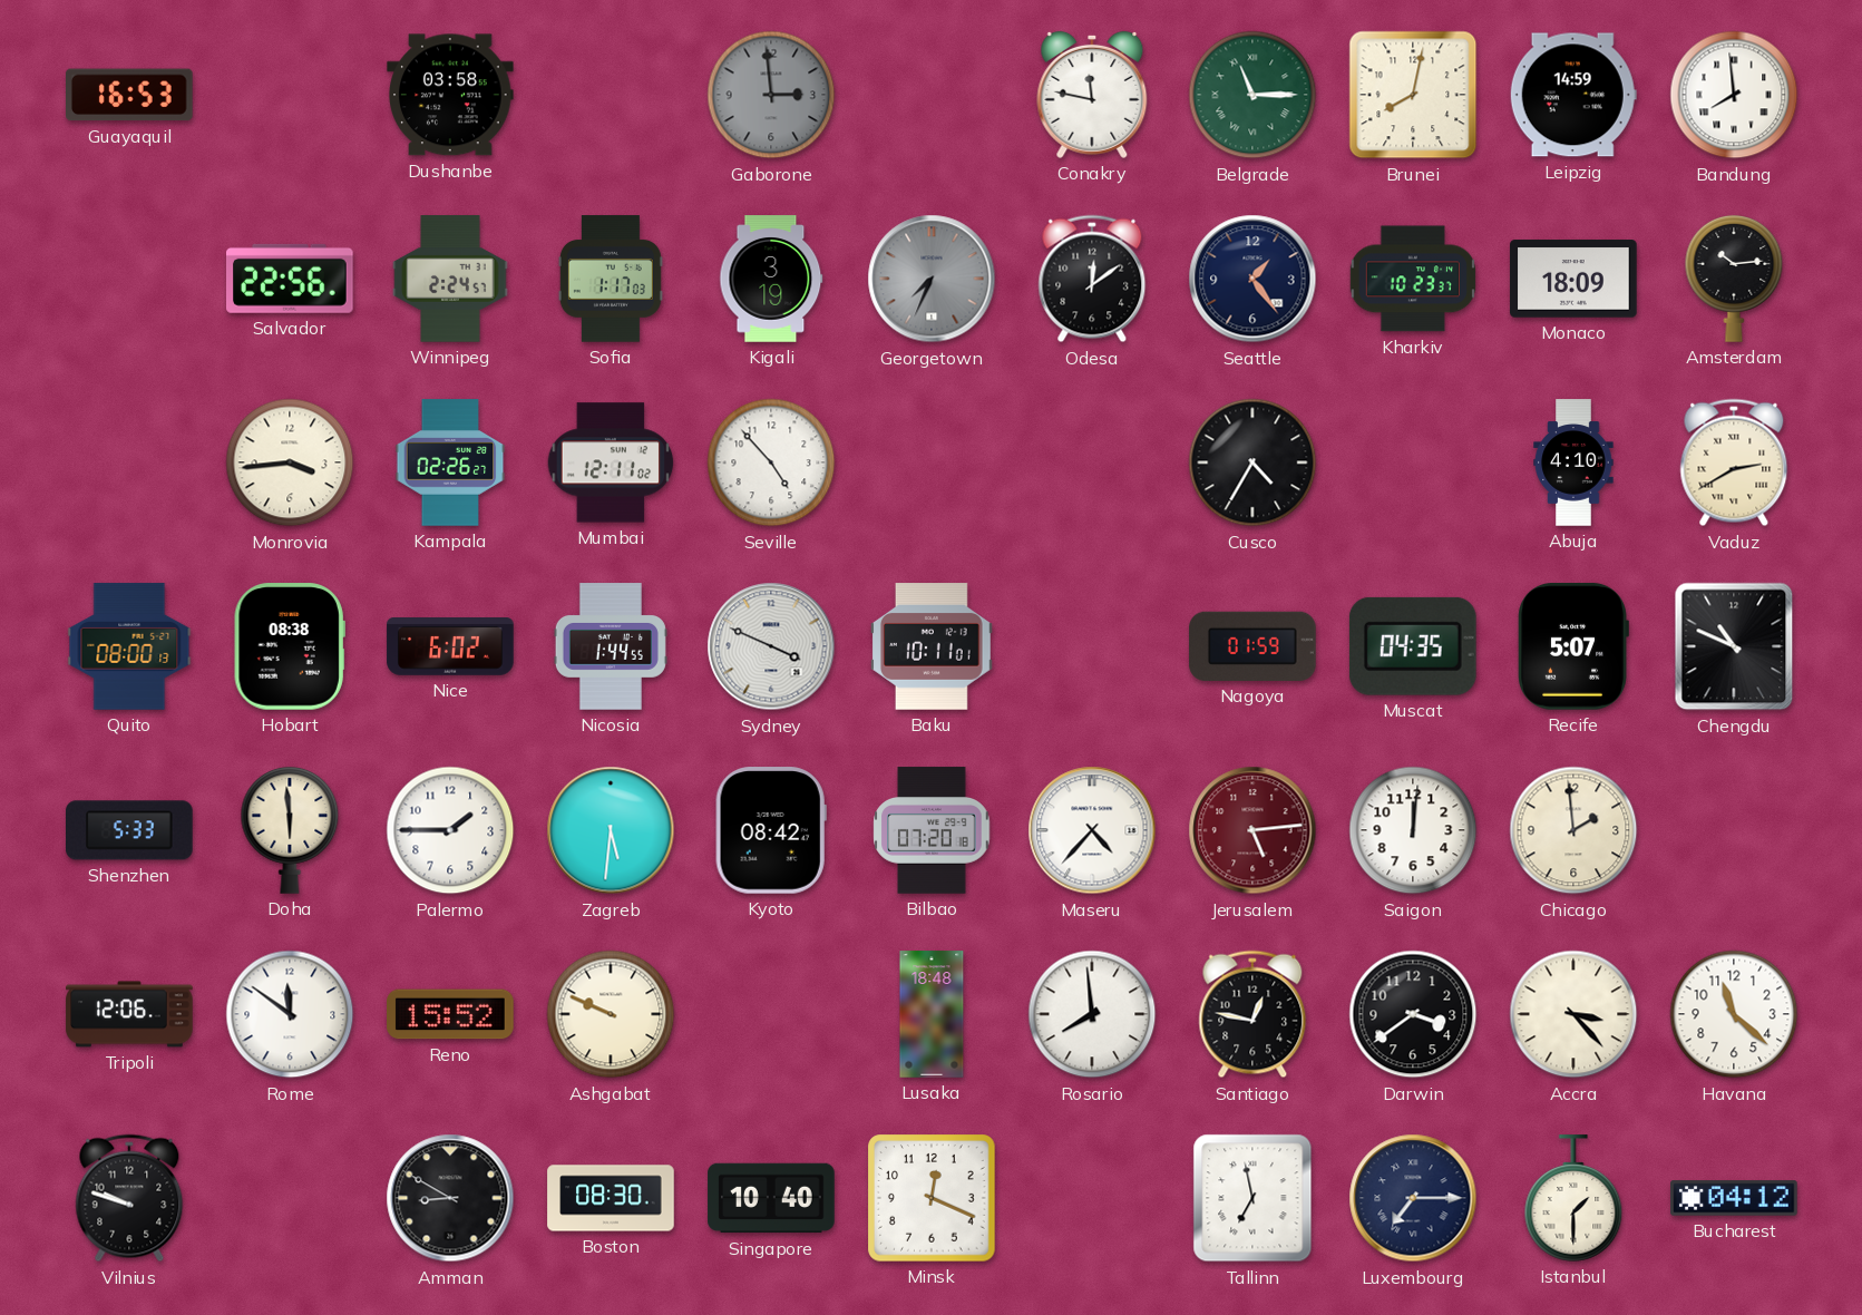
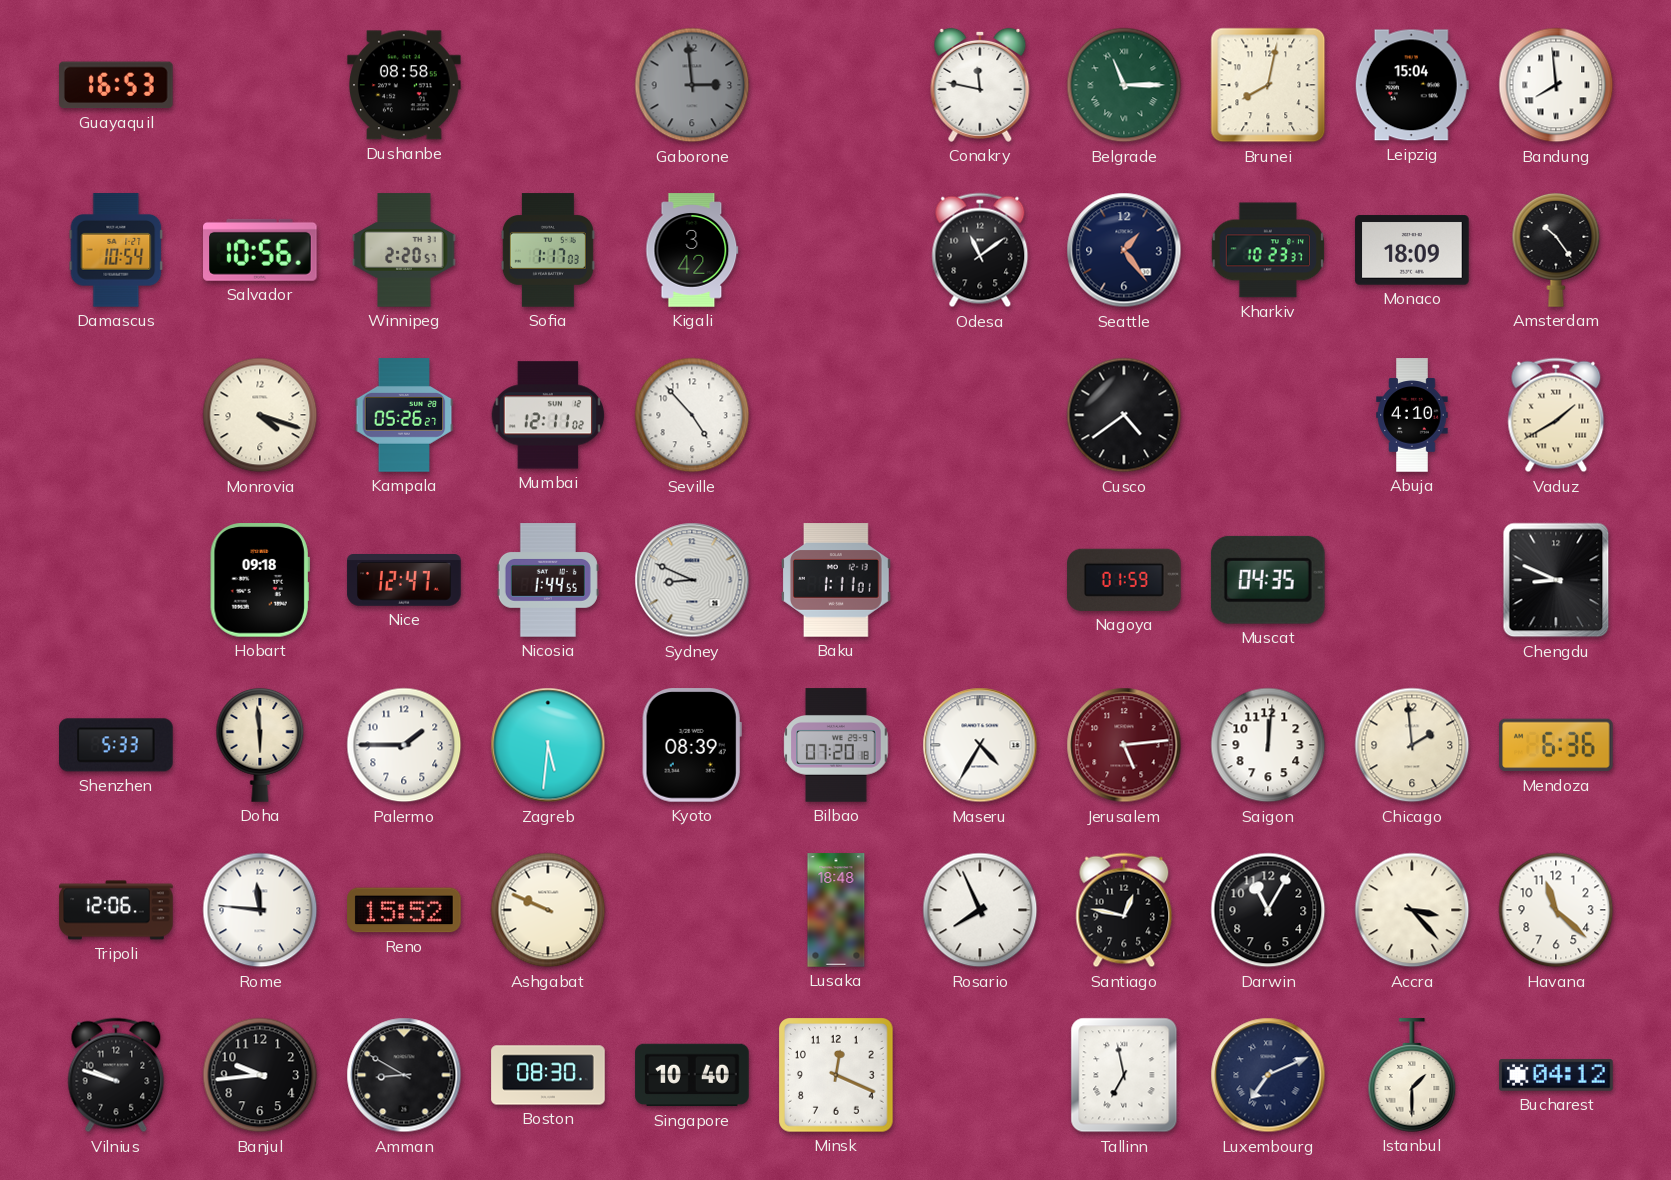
Dushanbe: 03:58 -> 08:58
Leipzig: 14:59 -> 15:04
Damascus: none -> 10:54
Salvador: 22:56 -> 10:56
Winnipeg: 2:24 -> 2:20
Kigali: 3:19 -> 3:42
Georgetown: 7:34 -> none
Odesa: 12:09 -> 11:09
Amsterdam: 10:14 -> 10:24
Monrovia: 3:44 -> 4:18
Kampala: 02:26 -> 05:26
Cusco: 4:35 -> 4:39
Vaduz: 2:40 -> 1:40
Quito: 08:00 -> none
Hobart: 08:38 -> 09:18
Nice: 6:02 -> 12:47
Sydney: 3:49 -> 8:49
Baku: 10:11 -> 1:11
Recife: 5:07 -> none
Chengdu: 10:49 -> 8:49
Kyoto: 08:42 -> 08:39
Maseru: 4:37 -> 4:35
Mendoza: none -> 6:36
Rome: 11:51 -> 11:46
Rosario: 7:59 -> 7:56
Darwin: 3:39 -> 11:05
Banjul: none -> 9:44
Luxembourg: 7:15 -> 7:11
